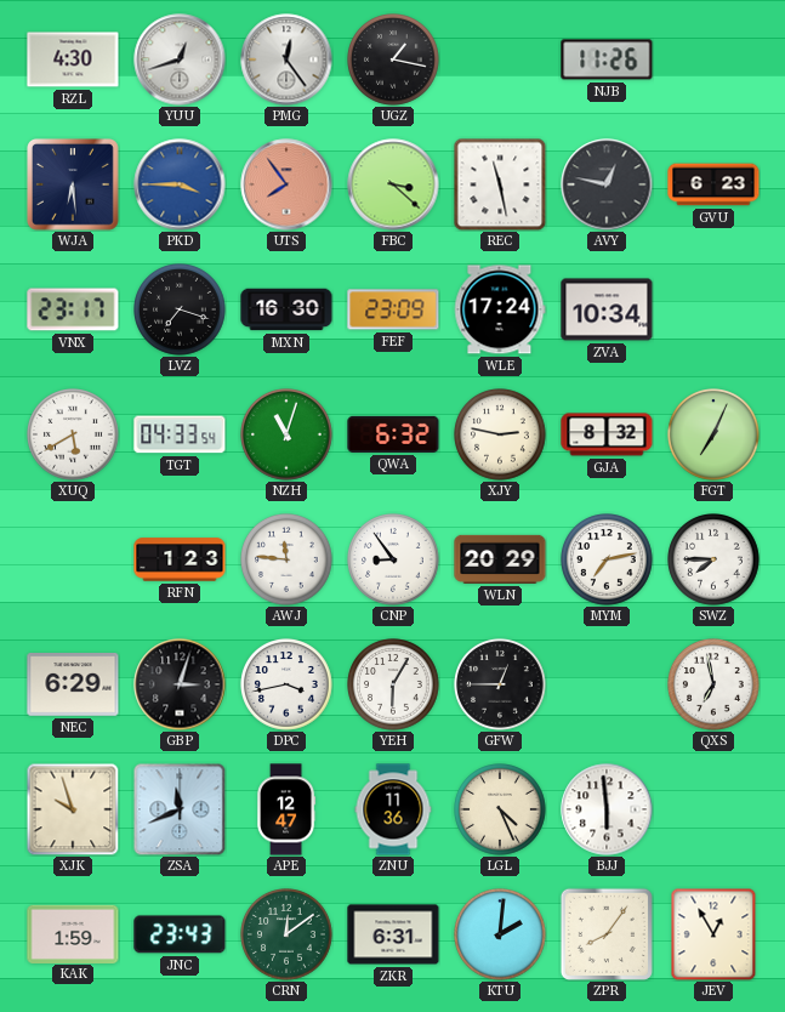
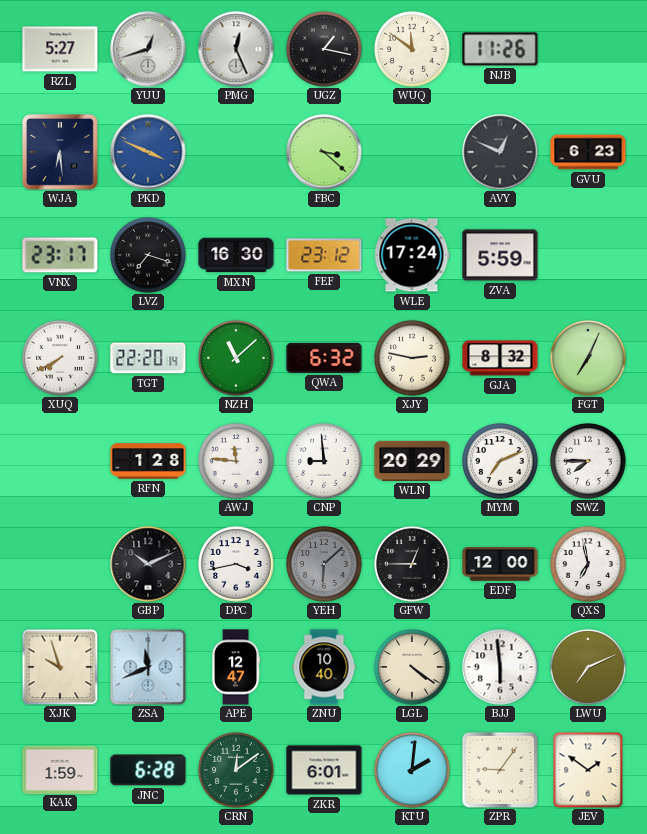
RZL: 4:30 -> 5:27
PMG: 12:24 -> 12:26
WUQ: none -> 11:51
PKD: 3:45 -> 3:49
UTS: 7:54 -> none
REC: 11:28 -> none
AVY: 12:47 -> 12:49
FEF: 23:09 -> 23:12
ZVA: 10:34 -> 5:59
XUQ: 5:40 -> 7:40
TGT: 04:33 -> 22:20
NZH: 11:03 -> 11:08
RFN: 1:23 -> 1:28
CNP: 8:54 -> 8:59
MYM: 7:13 -> 7:11
NEC: 6:29 -> none
GBP: 3:03 -> 10:11
YEH: 6:05 -> 6:08
YEH dial: white -> grey
EDF: none -> 12:00
ZNU: 11:36 -> 10:40
LGL: 4:26 -> 4:21
LWU: none -> 7:11
JNC: 23:43 -> 6:28
ZKR: 6:31 -> 6:01
ZPR: 8:06 -> 9:06
JEV: 12:55 -> 1:51
